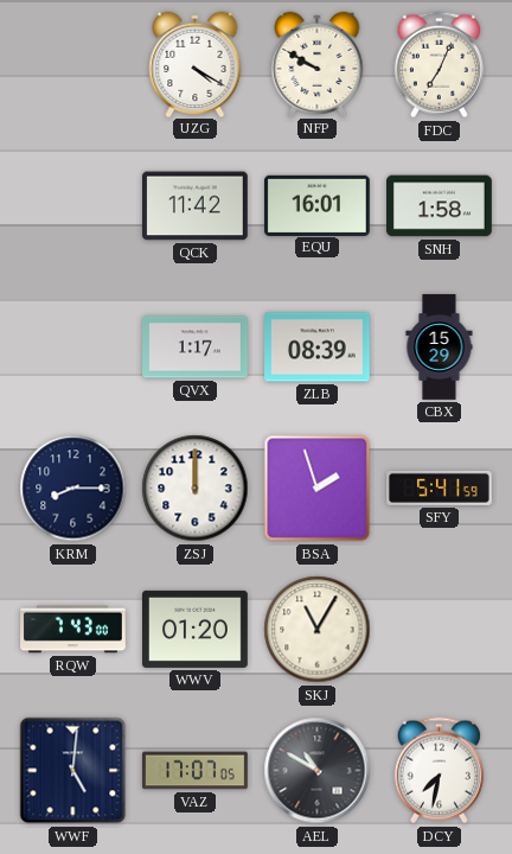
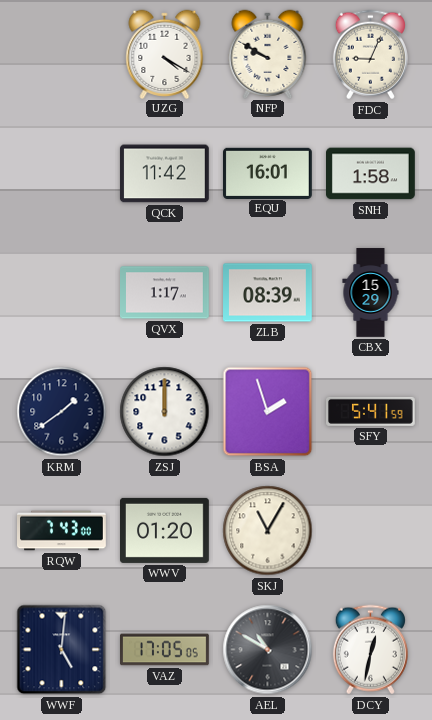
FDC: 7:04 -> 9:04
KRM: 8:15 -> 1:39
VAZ: 17:07 -> 17:05
DCY: 7:32 -> 12:32
